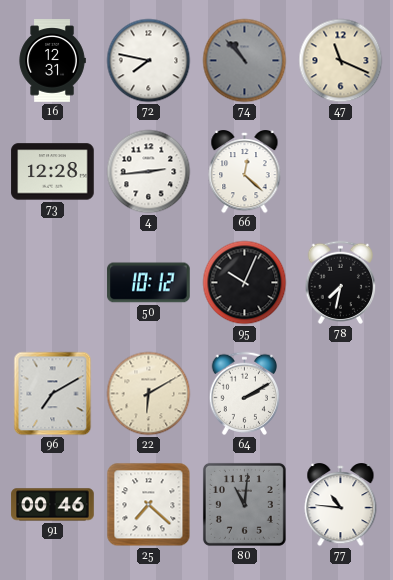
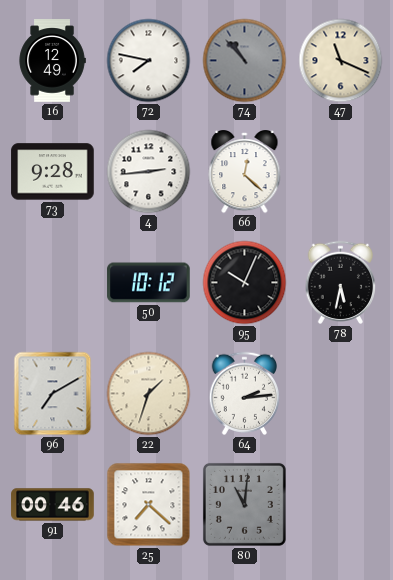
16: 12:31 -> 12:49
73: 12:28 -> 9:28
78: 7:32 -> 5:32
22: 6:10 -> 1:33
64: 2:10 -> 2:14
77: 10:46 -> none
